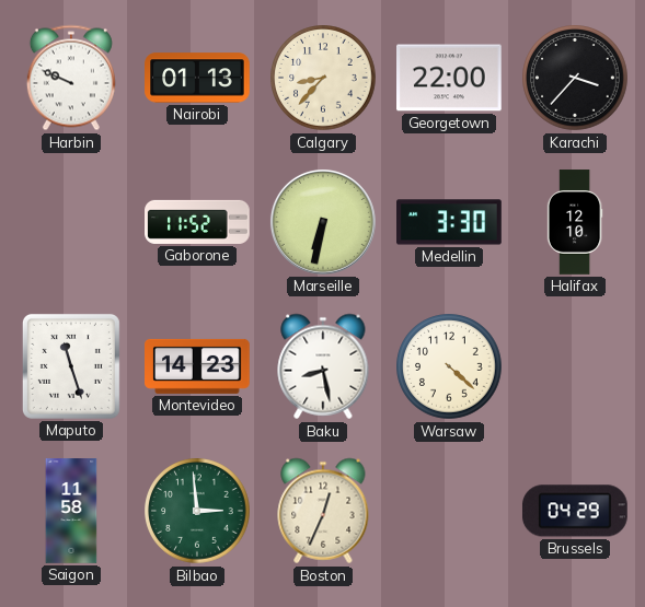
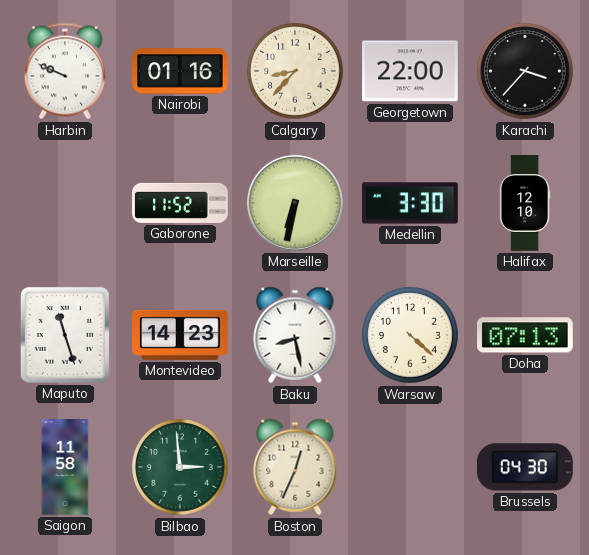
Nairobi: 01:13 -> 01:16
Doha: none -> 07:13
Brussels: 04:29 -> 04:30
